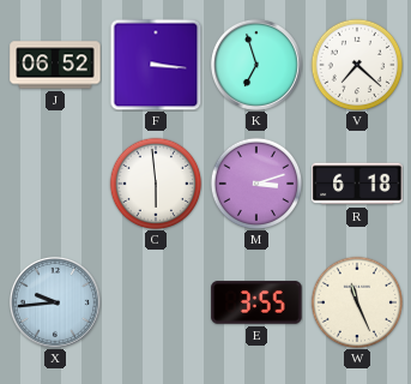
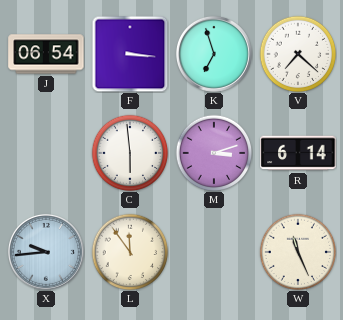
J: 06:52 -> 06:54
R: 6:18 -> 6:14
L: none -> 11:54
E: 3:55 -> none
